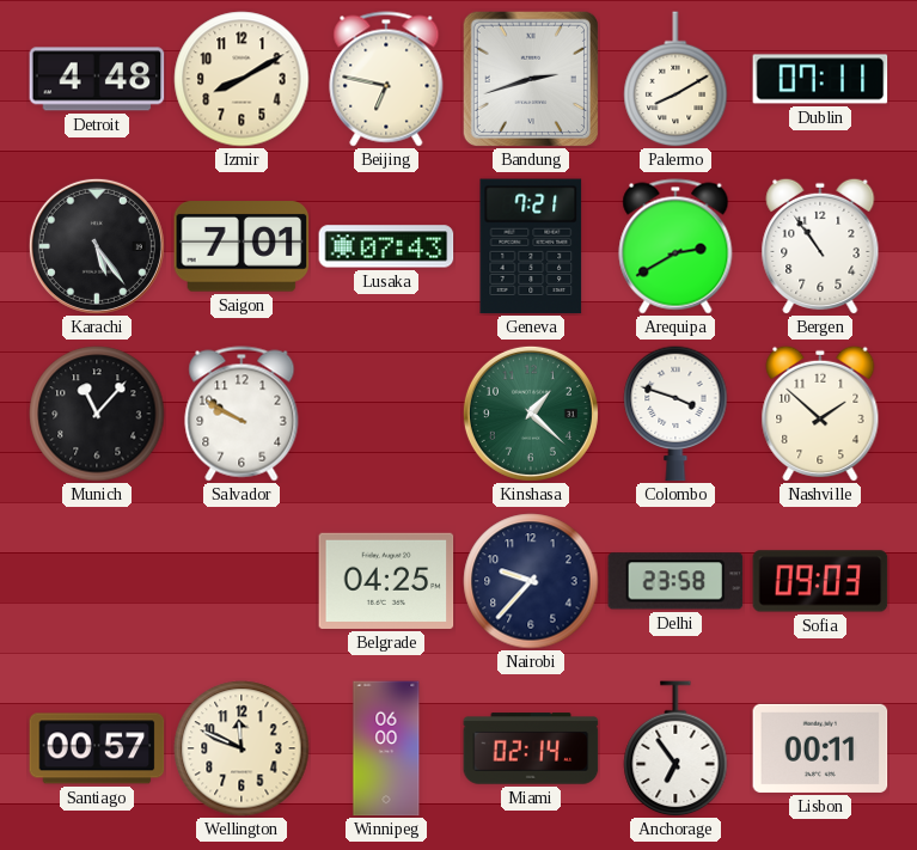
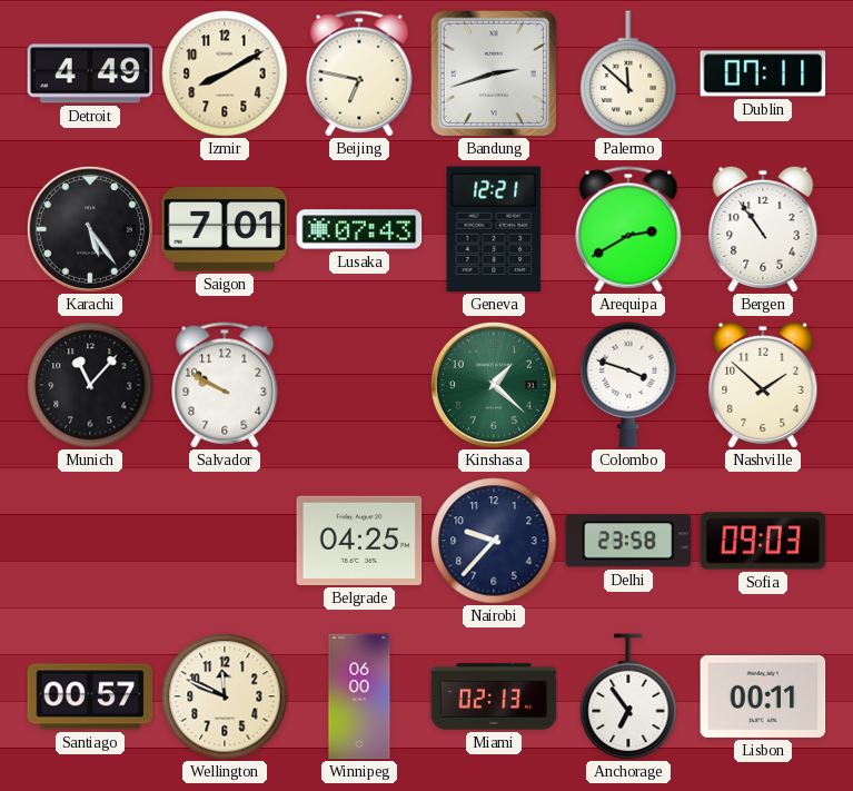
Detroit: 4:48 -> 4:49
Palermo: 8:10 -> 11:52
Geneva: 7:21 -> 12:21
Miami: 02:14 -> 02:13
